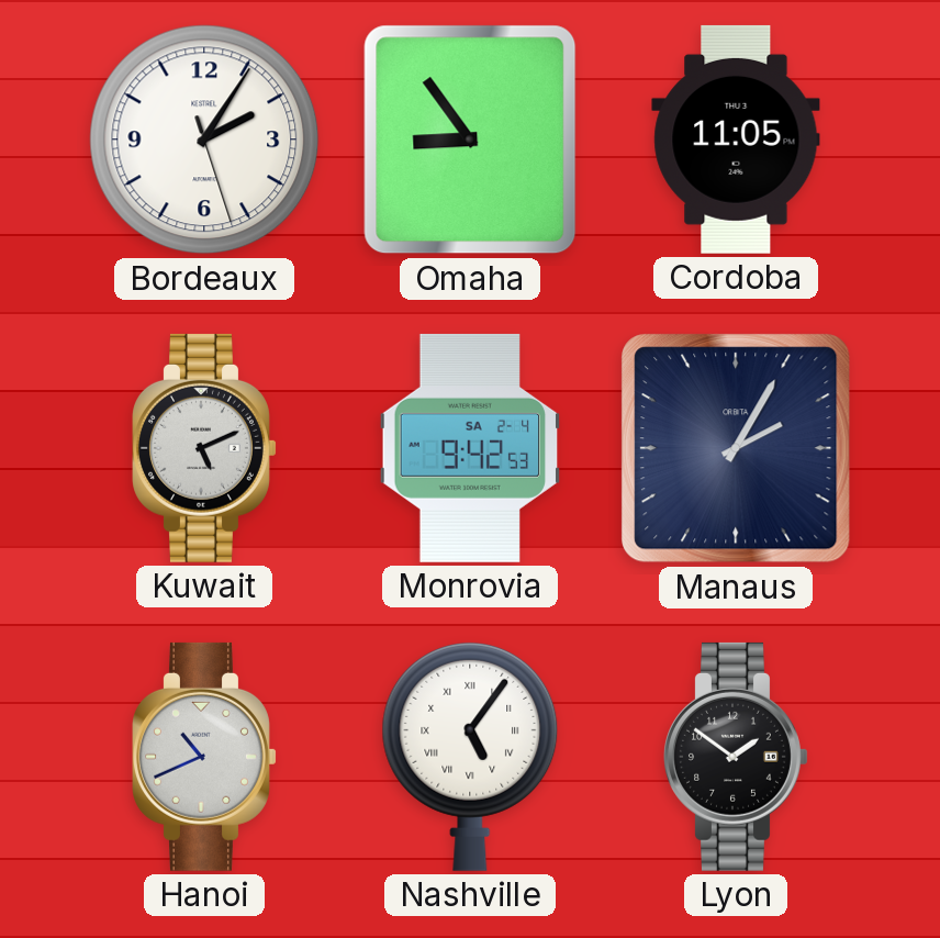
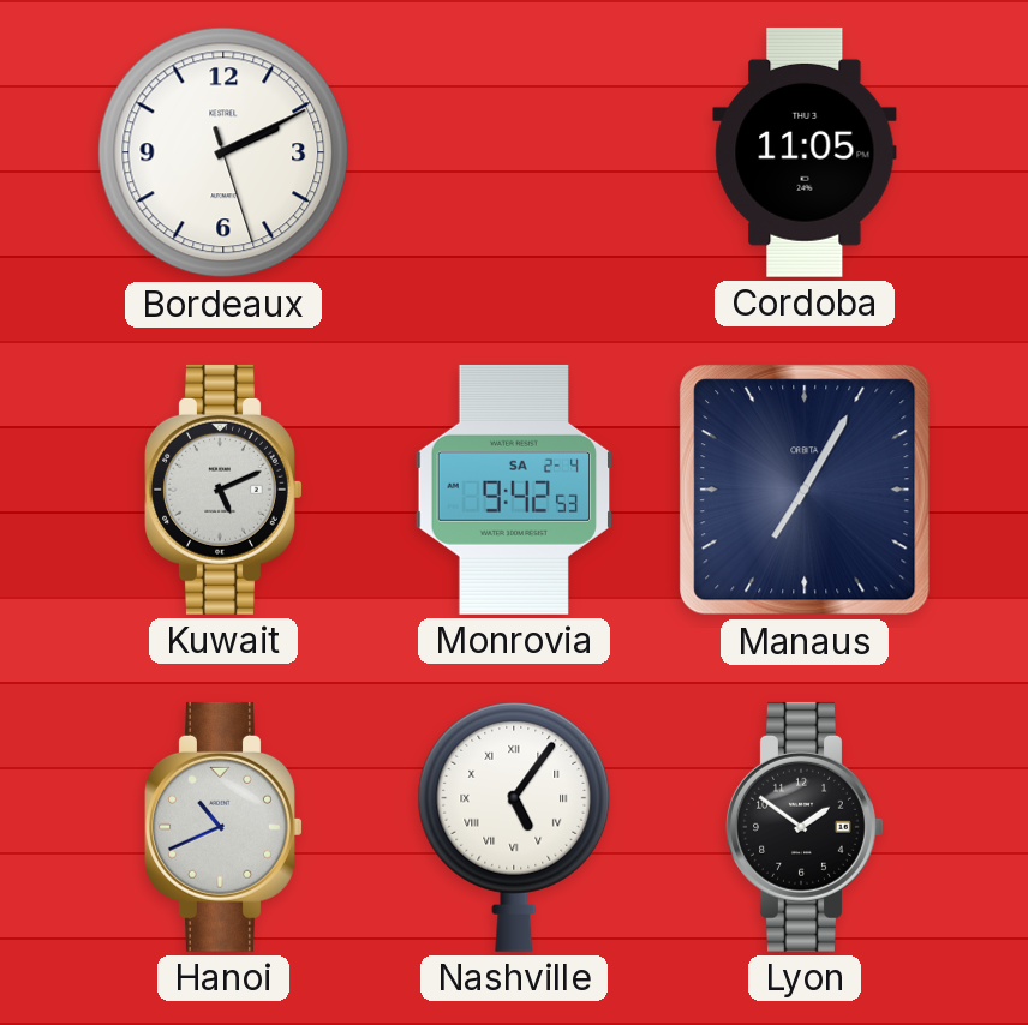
Bordeaux: 2:05 -> 2:10
Omaha: 8:54 -> none
Manaus: 2:05 -> 7:05
